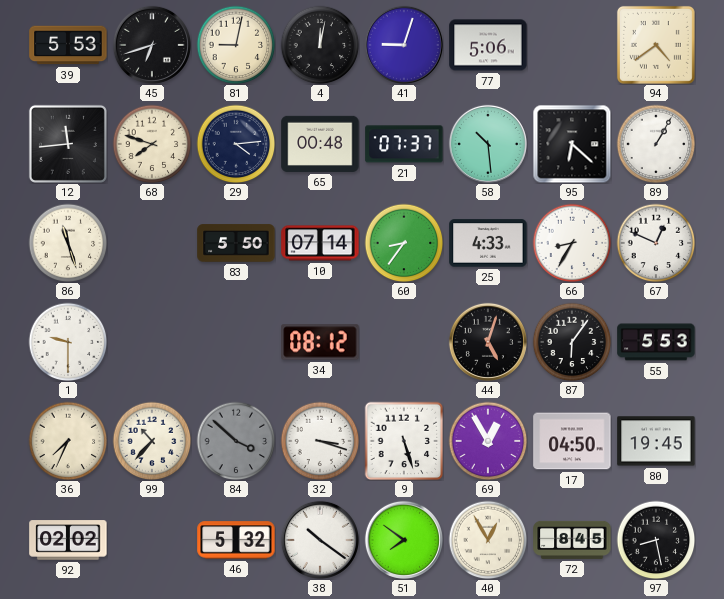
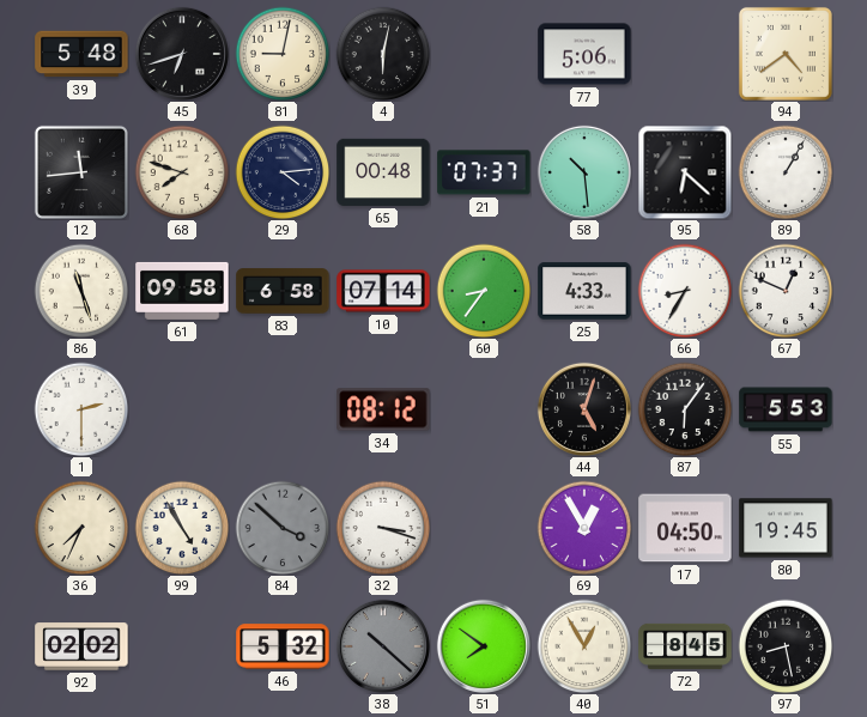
39: 5:53 -> 5:48
4: 12:02 -> 6:02
41: 9:03 -> none
61: none -> 09:58
83: 5:50 -> 6:58
1: 9:30 -> 2:30
99: 10:37 -> 4:55
9: 5:27 -> none
38: 10:21 -> 10:22
38 dial: white -> grey
